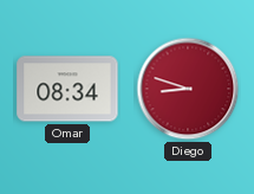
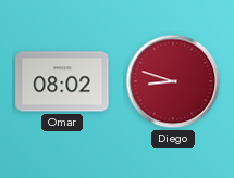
Omar: 08:34 -> 08:02
